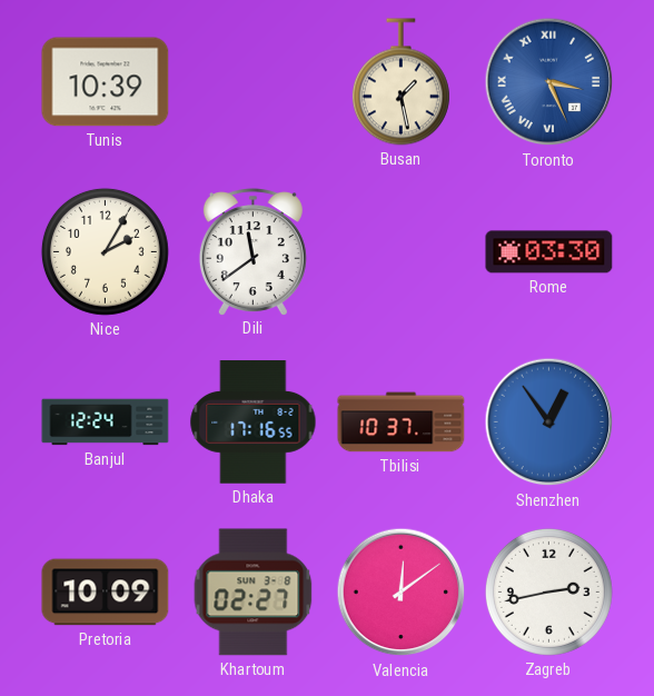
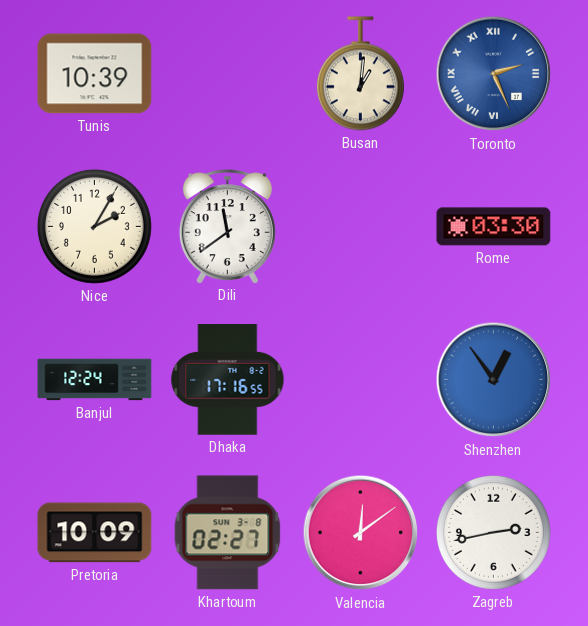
Busan: 1:28 -> 1:01
Toronto: 3:26 -> 2:26
Tbilisi: 10:37 -> none
